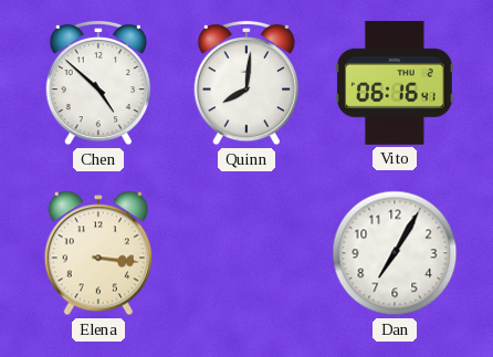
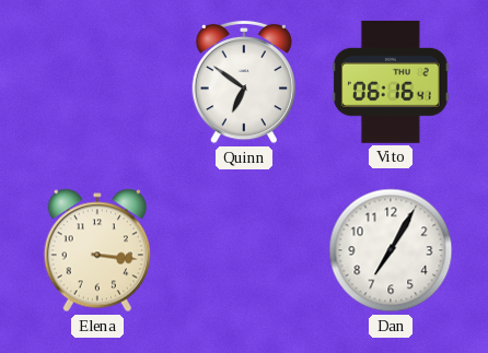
Chen: 4:52 -> none
Quinn: 8:01 -> 6:51
